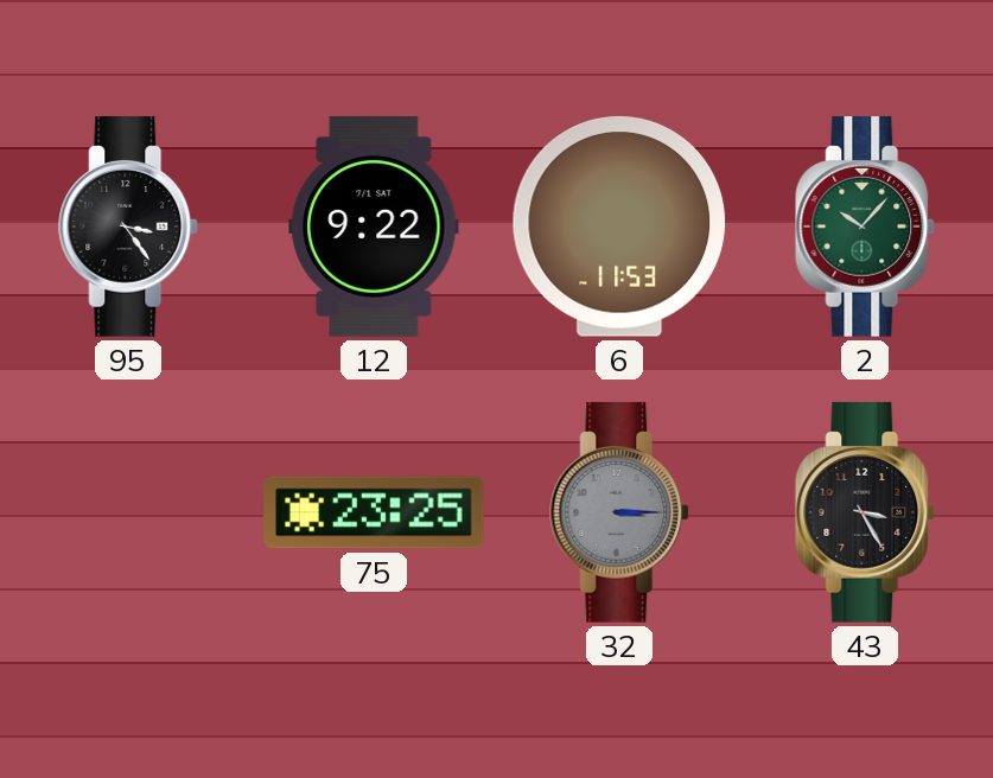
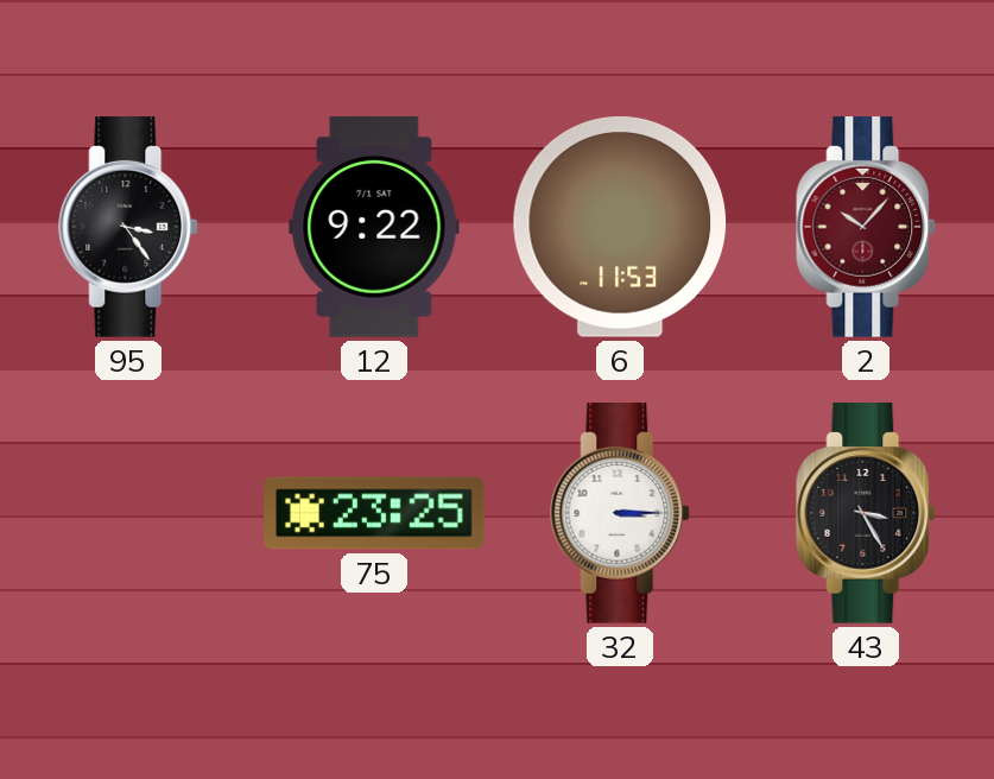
2 dial: green -> burgundy
32 dial: grey -> white
